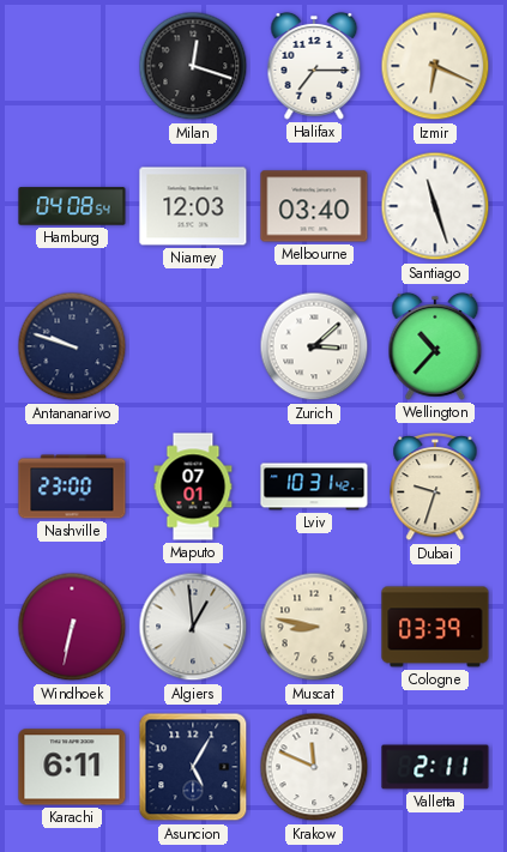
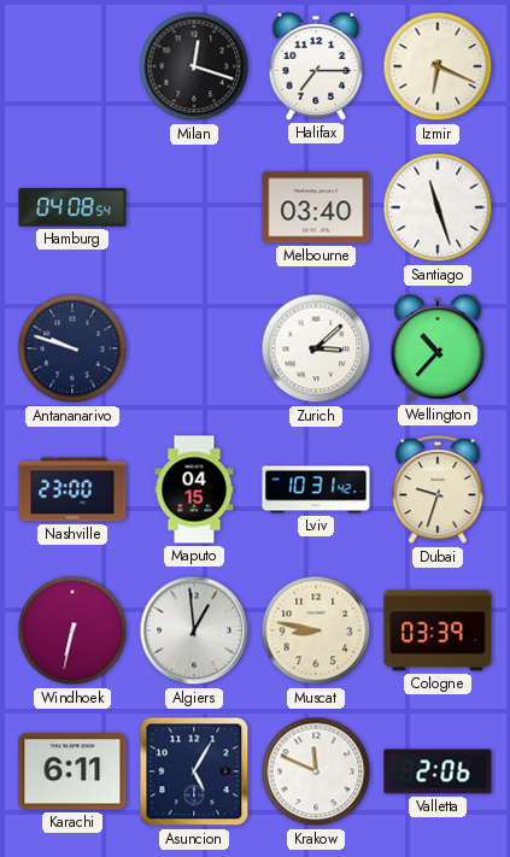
Niamey: 12:03 -> none
Maputo: 07:01 -> 04:15
Valletta: 2:11 -> 2:06
